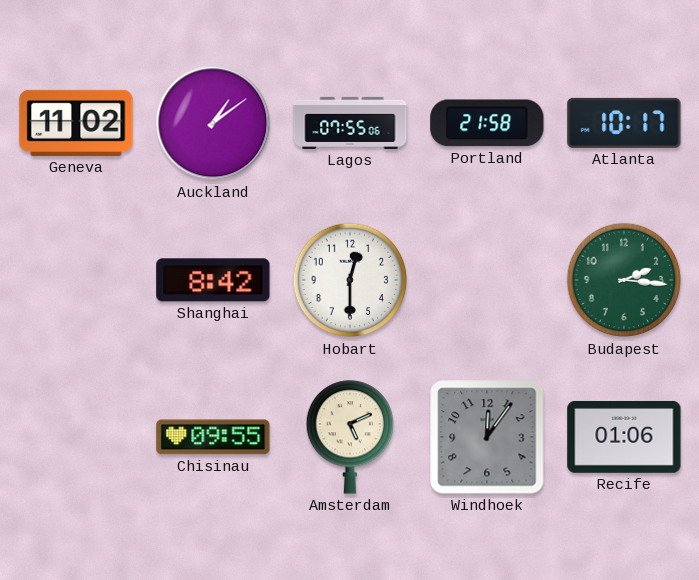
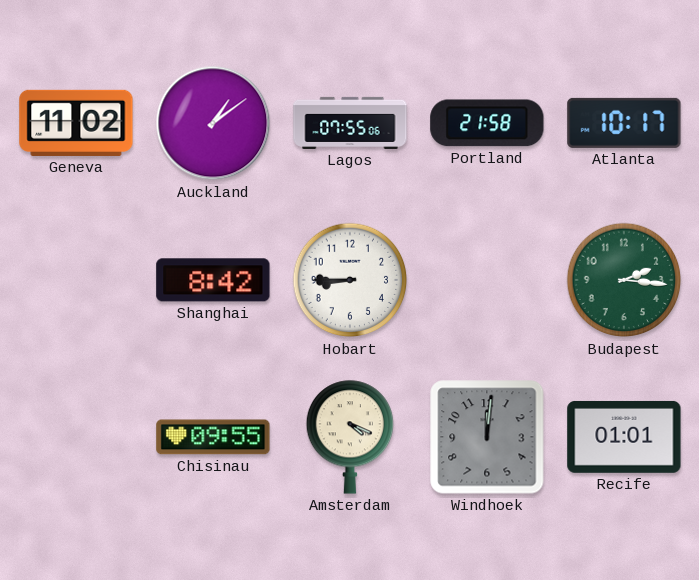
Hobart: 12:30 -> 8:45
Amsterdam: 5:11 -> 4:19
Windhoek: 12:06 -> 12:01
Recife: 01:06 -> 01:01
